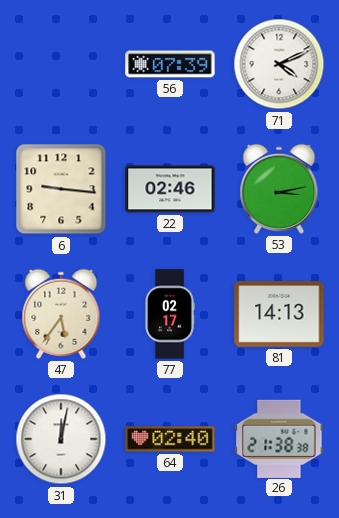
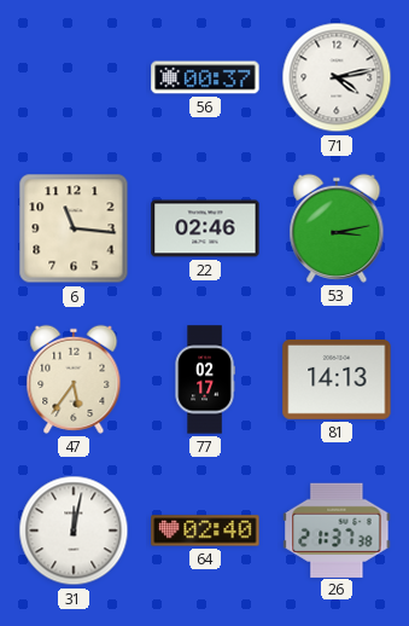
56: 07:39 -> 00:37
71: 4:11 -> 4:13
6: 9:16 -> 11:16
26: 21:38 -> 21:37
